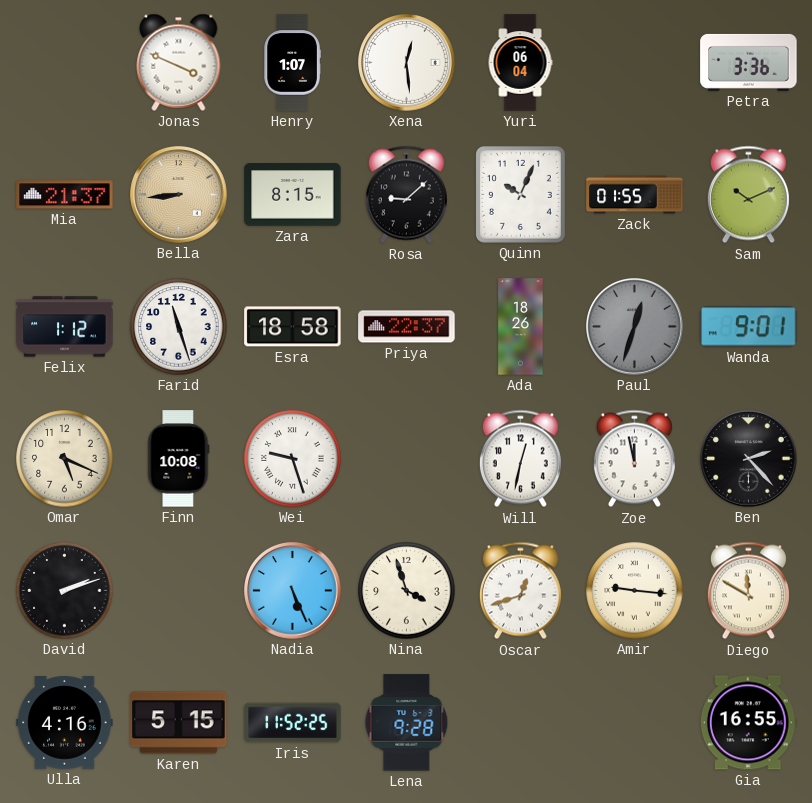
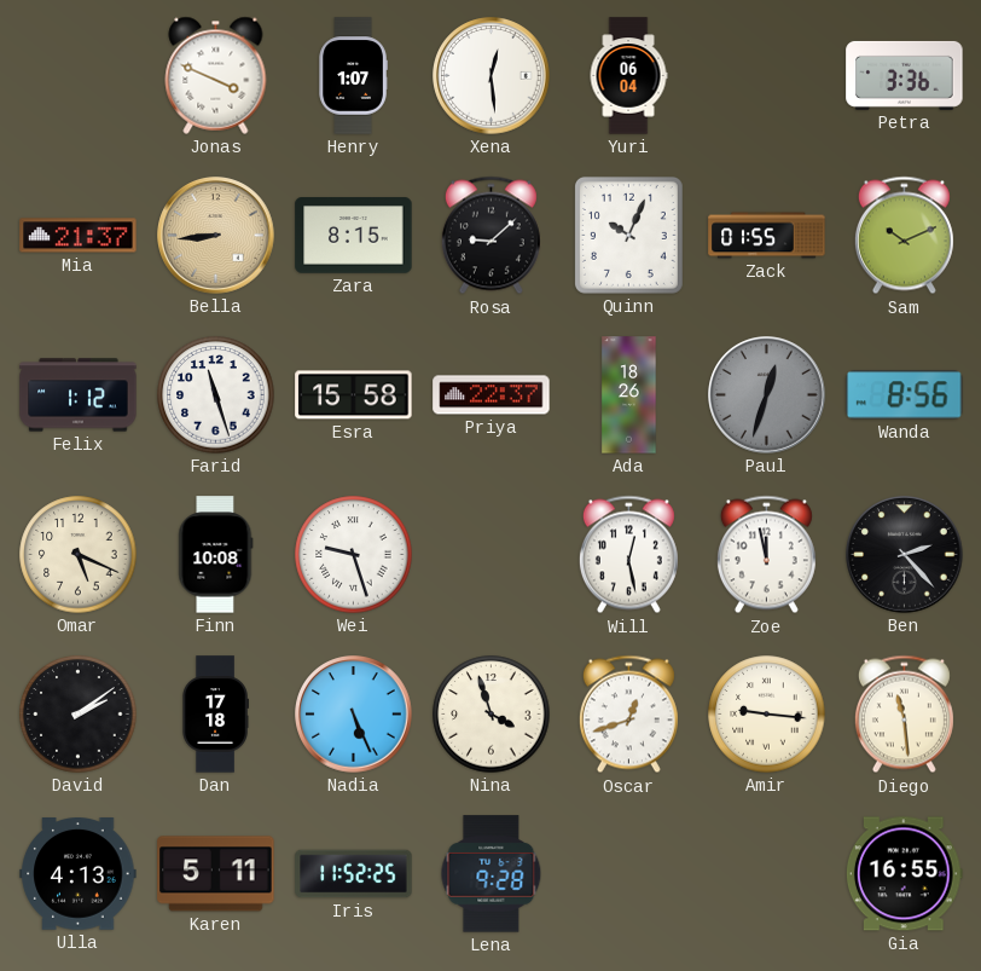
Esra: 18:58 -> 15:58
Wanda: 9:01 -> 8:56
Will: 12:32 -> 12:28
David: 2:12 -> 2:09
Dan: none -> 17:18
Diego: 11:50 -> 11:29
Ulla: 4:16 -> 4:13
Karen: 5:15 -> 5:11
